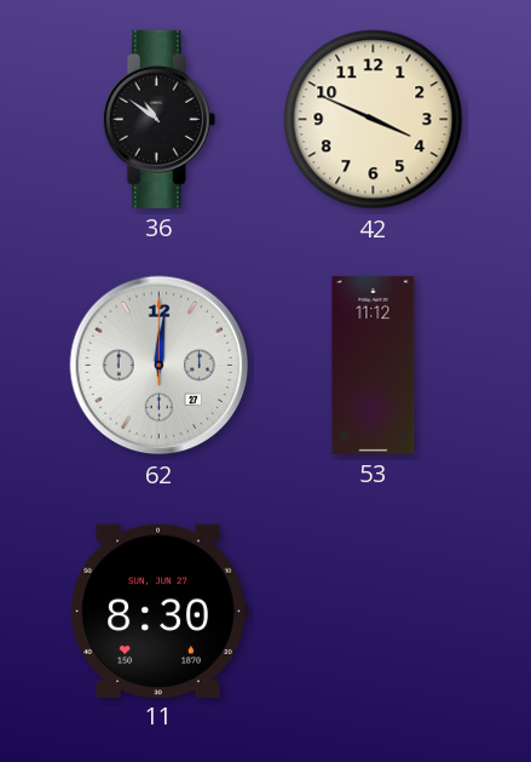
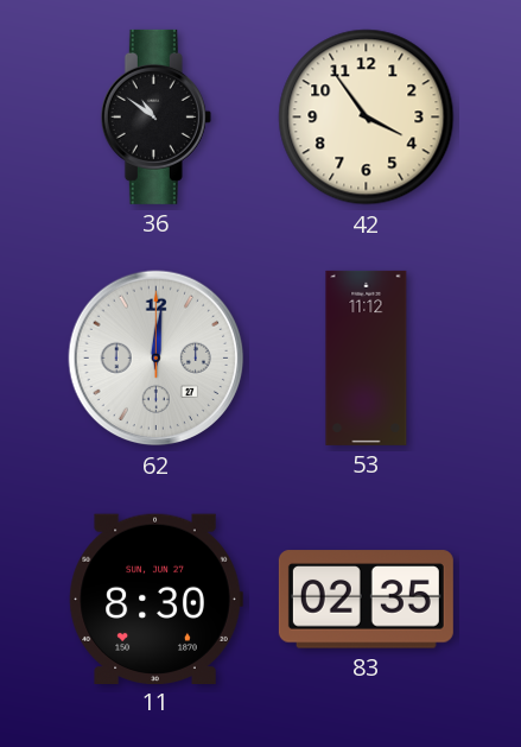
42: 3:49 -> 3:54
83: none -> 02:35
